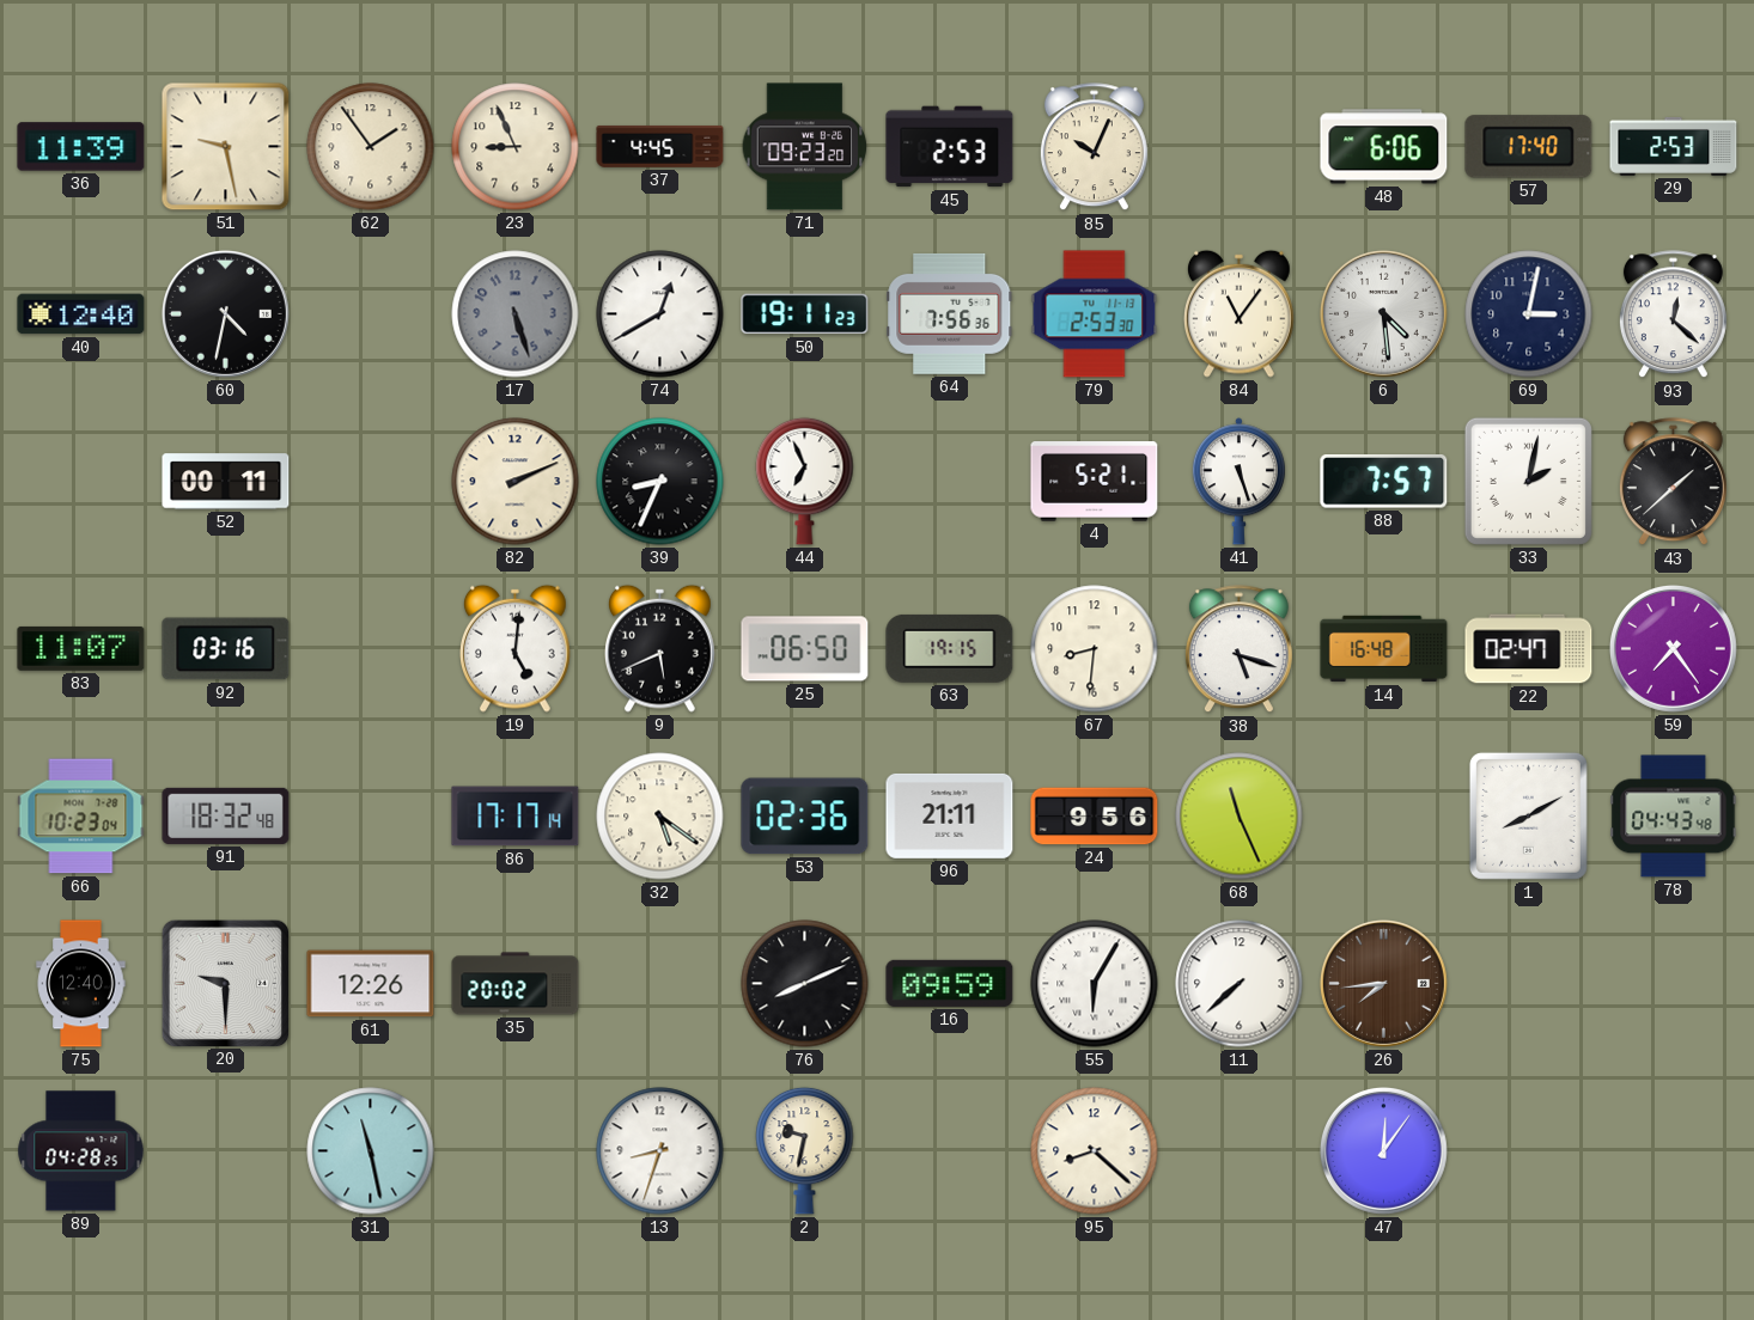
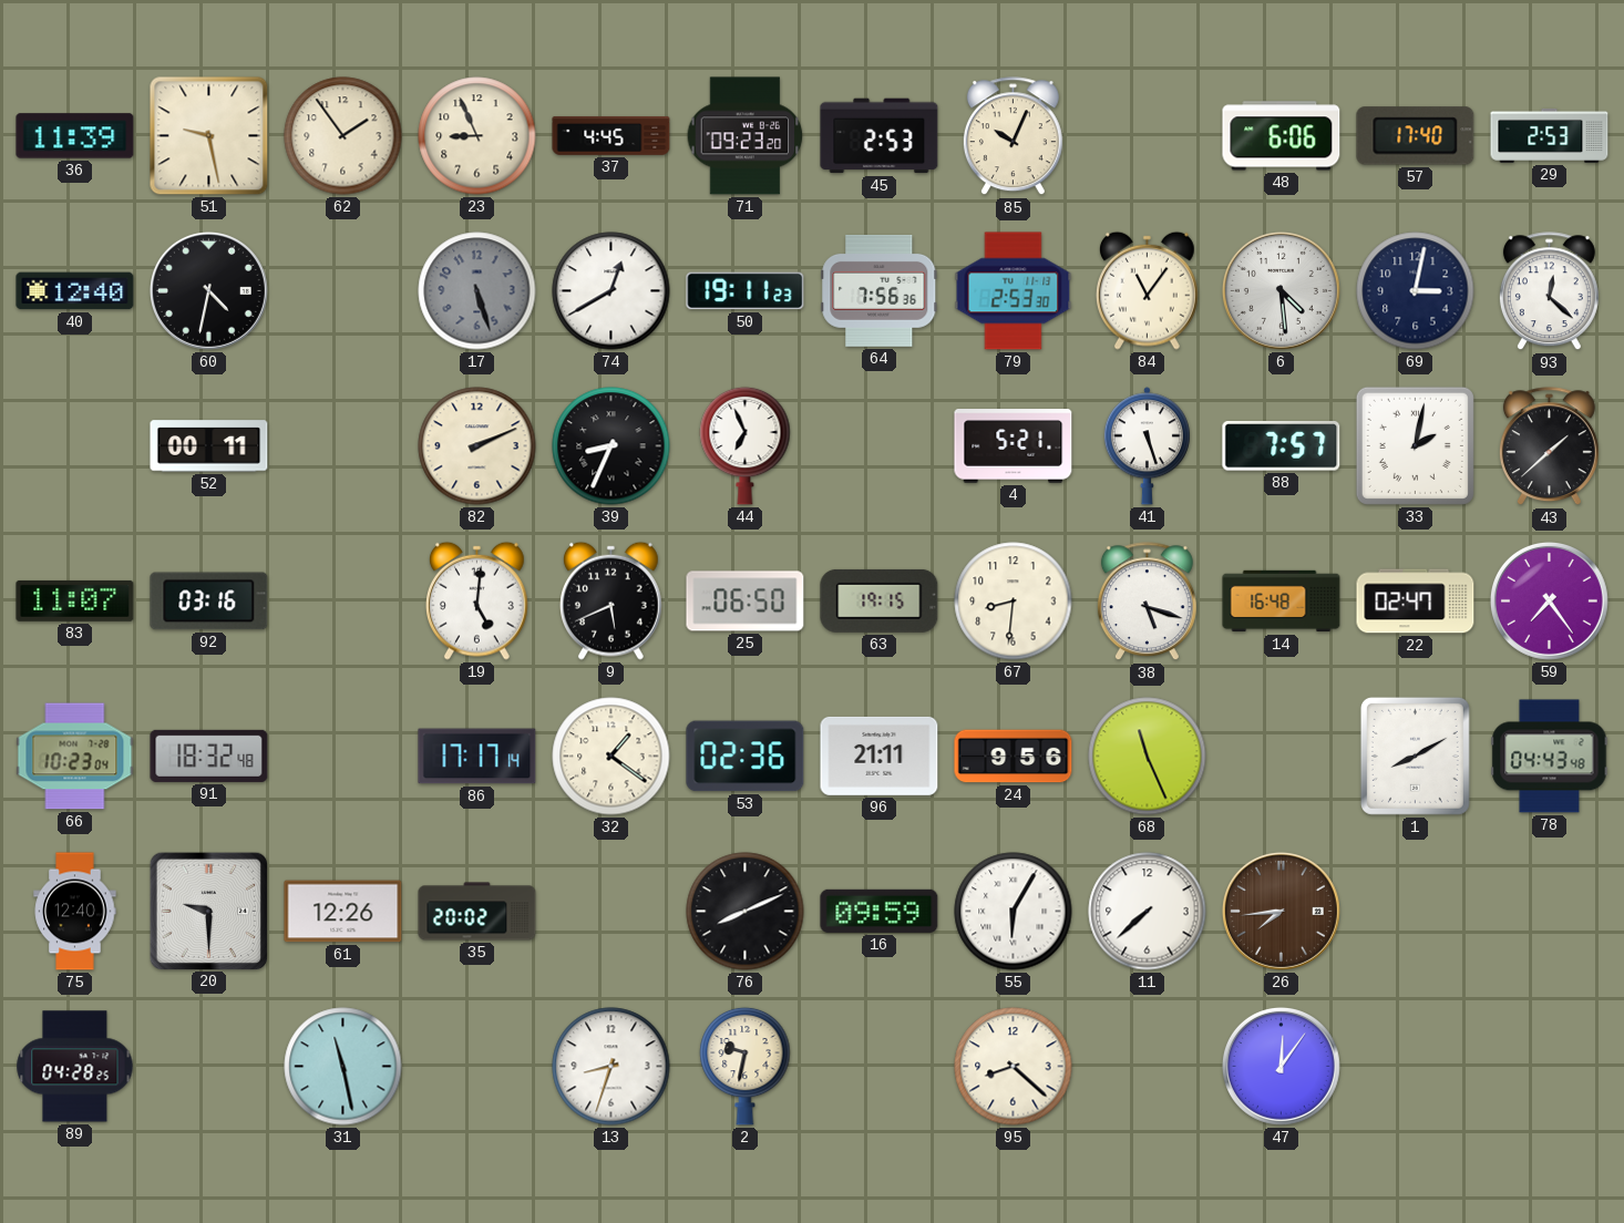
32: 5:21 -> 1:21
